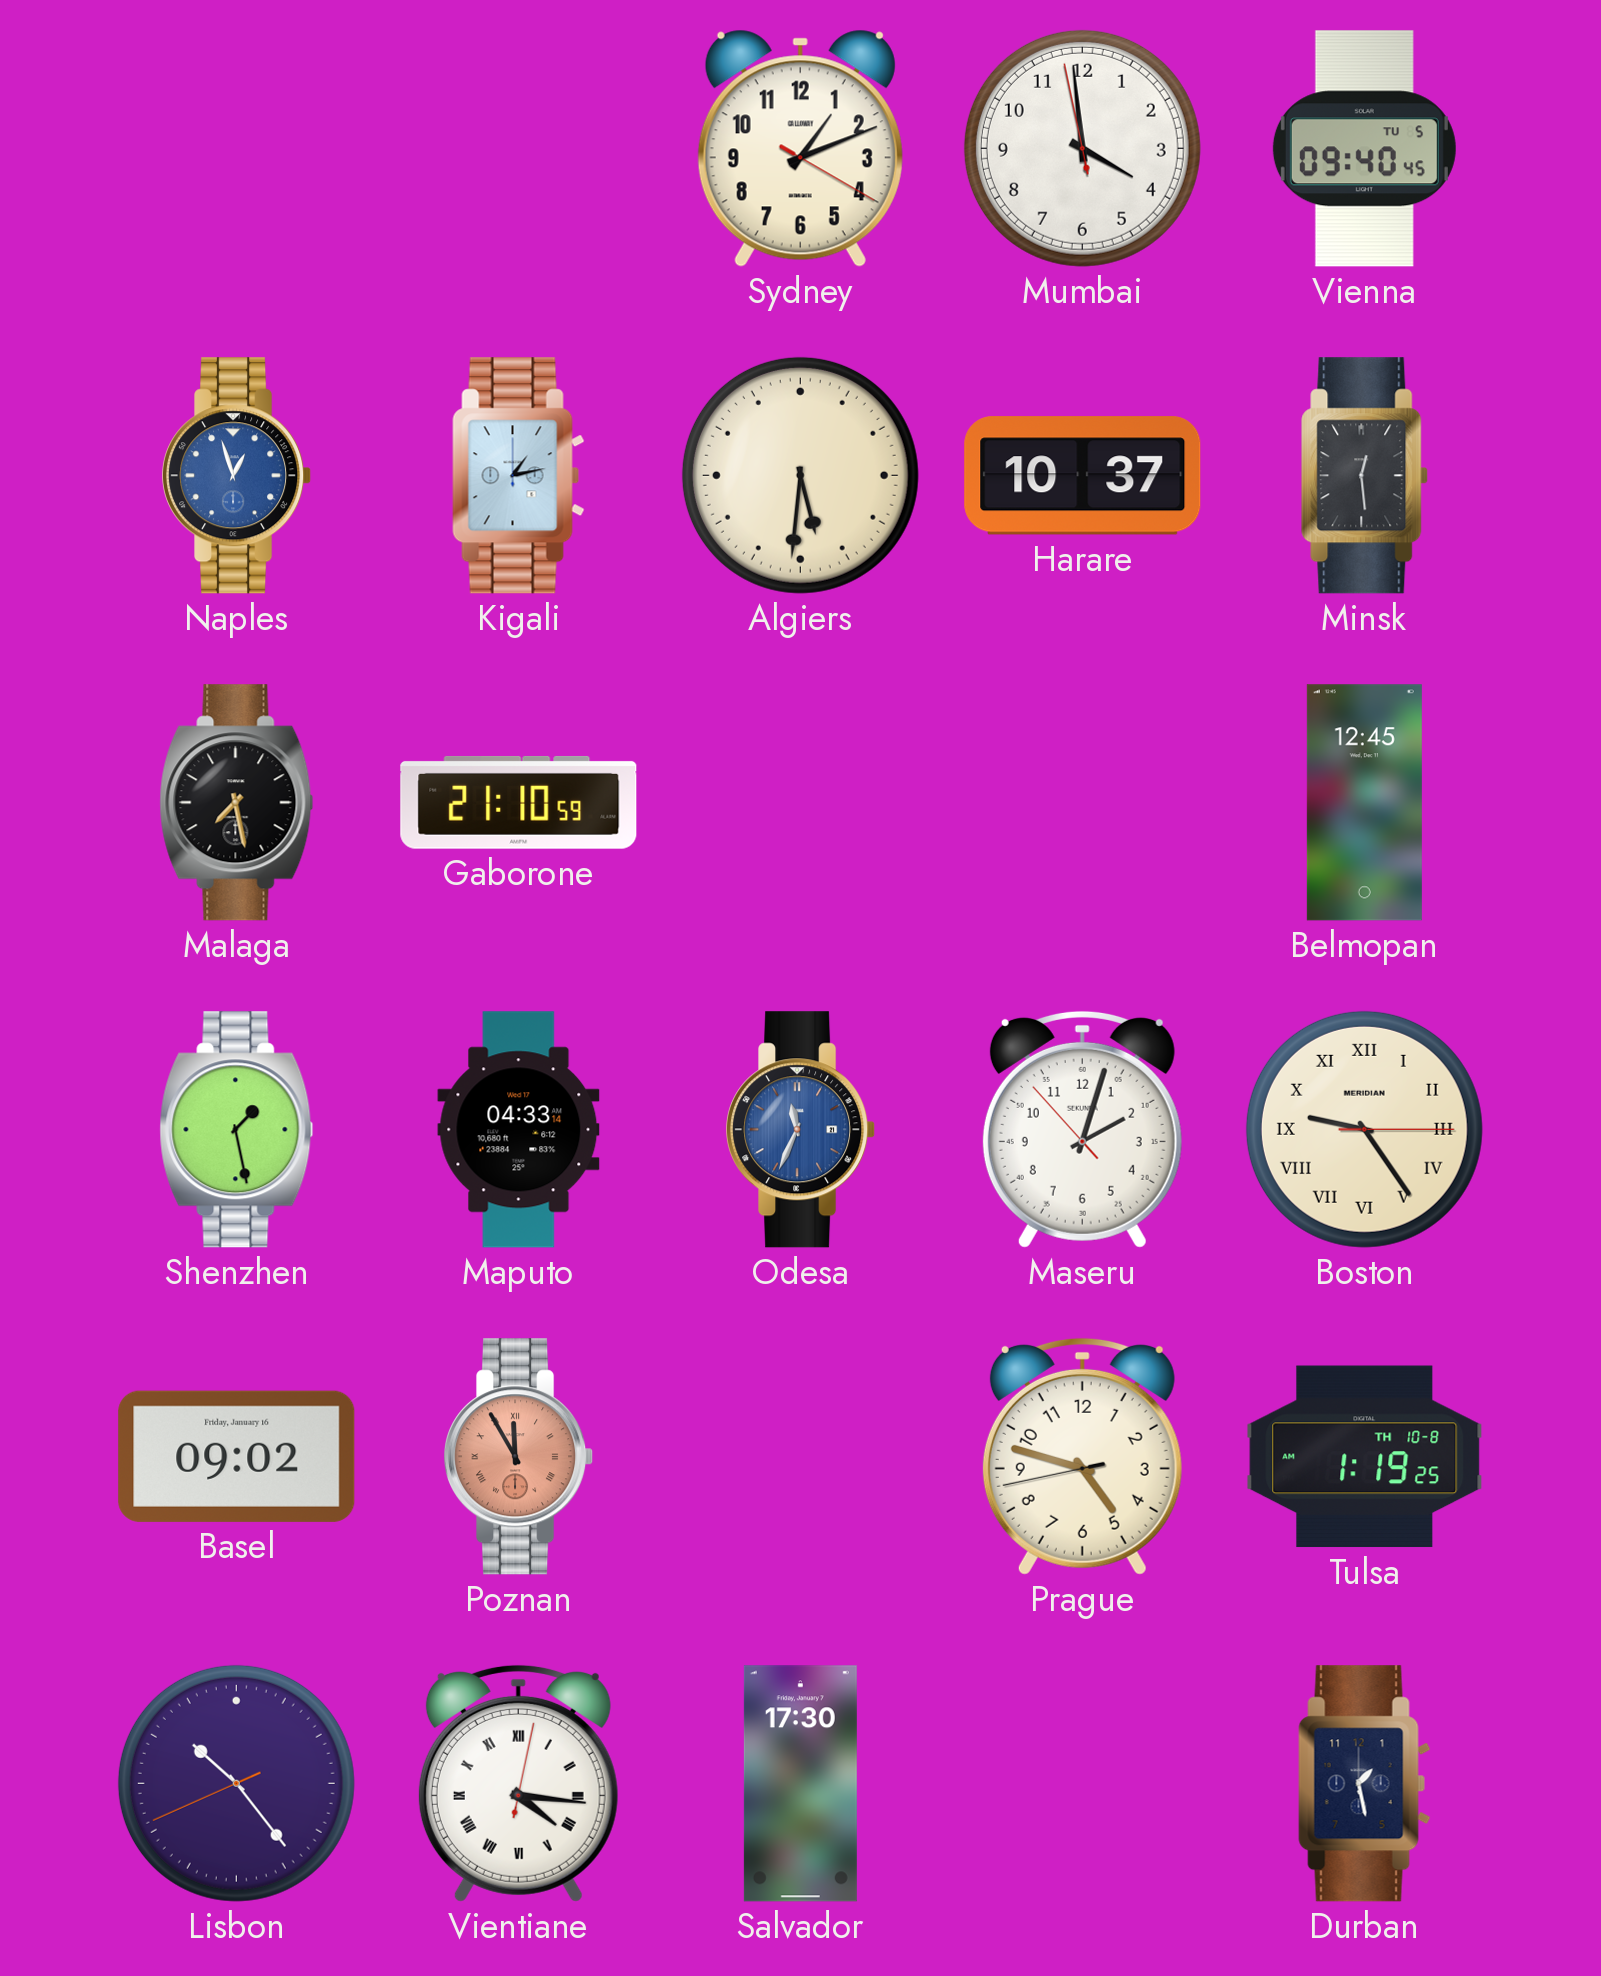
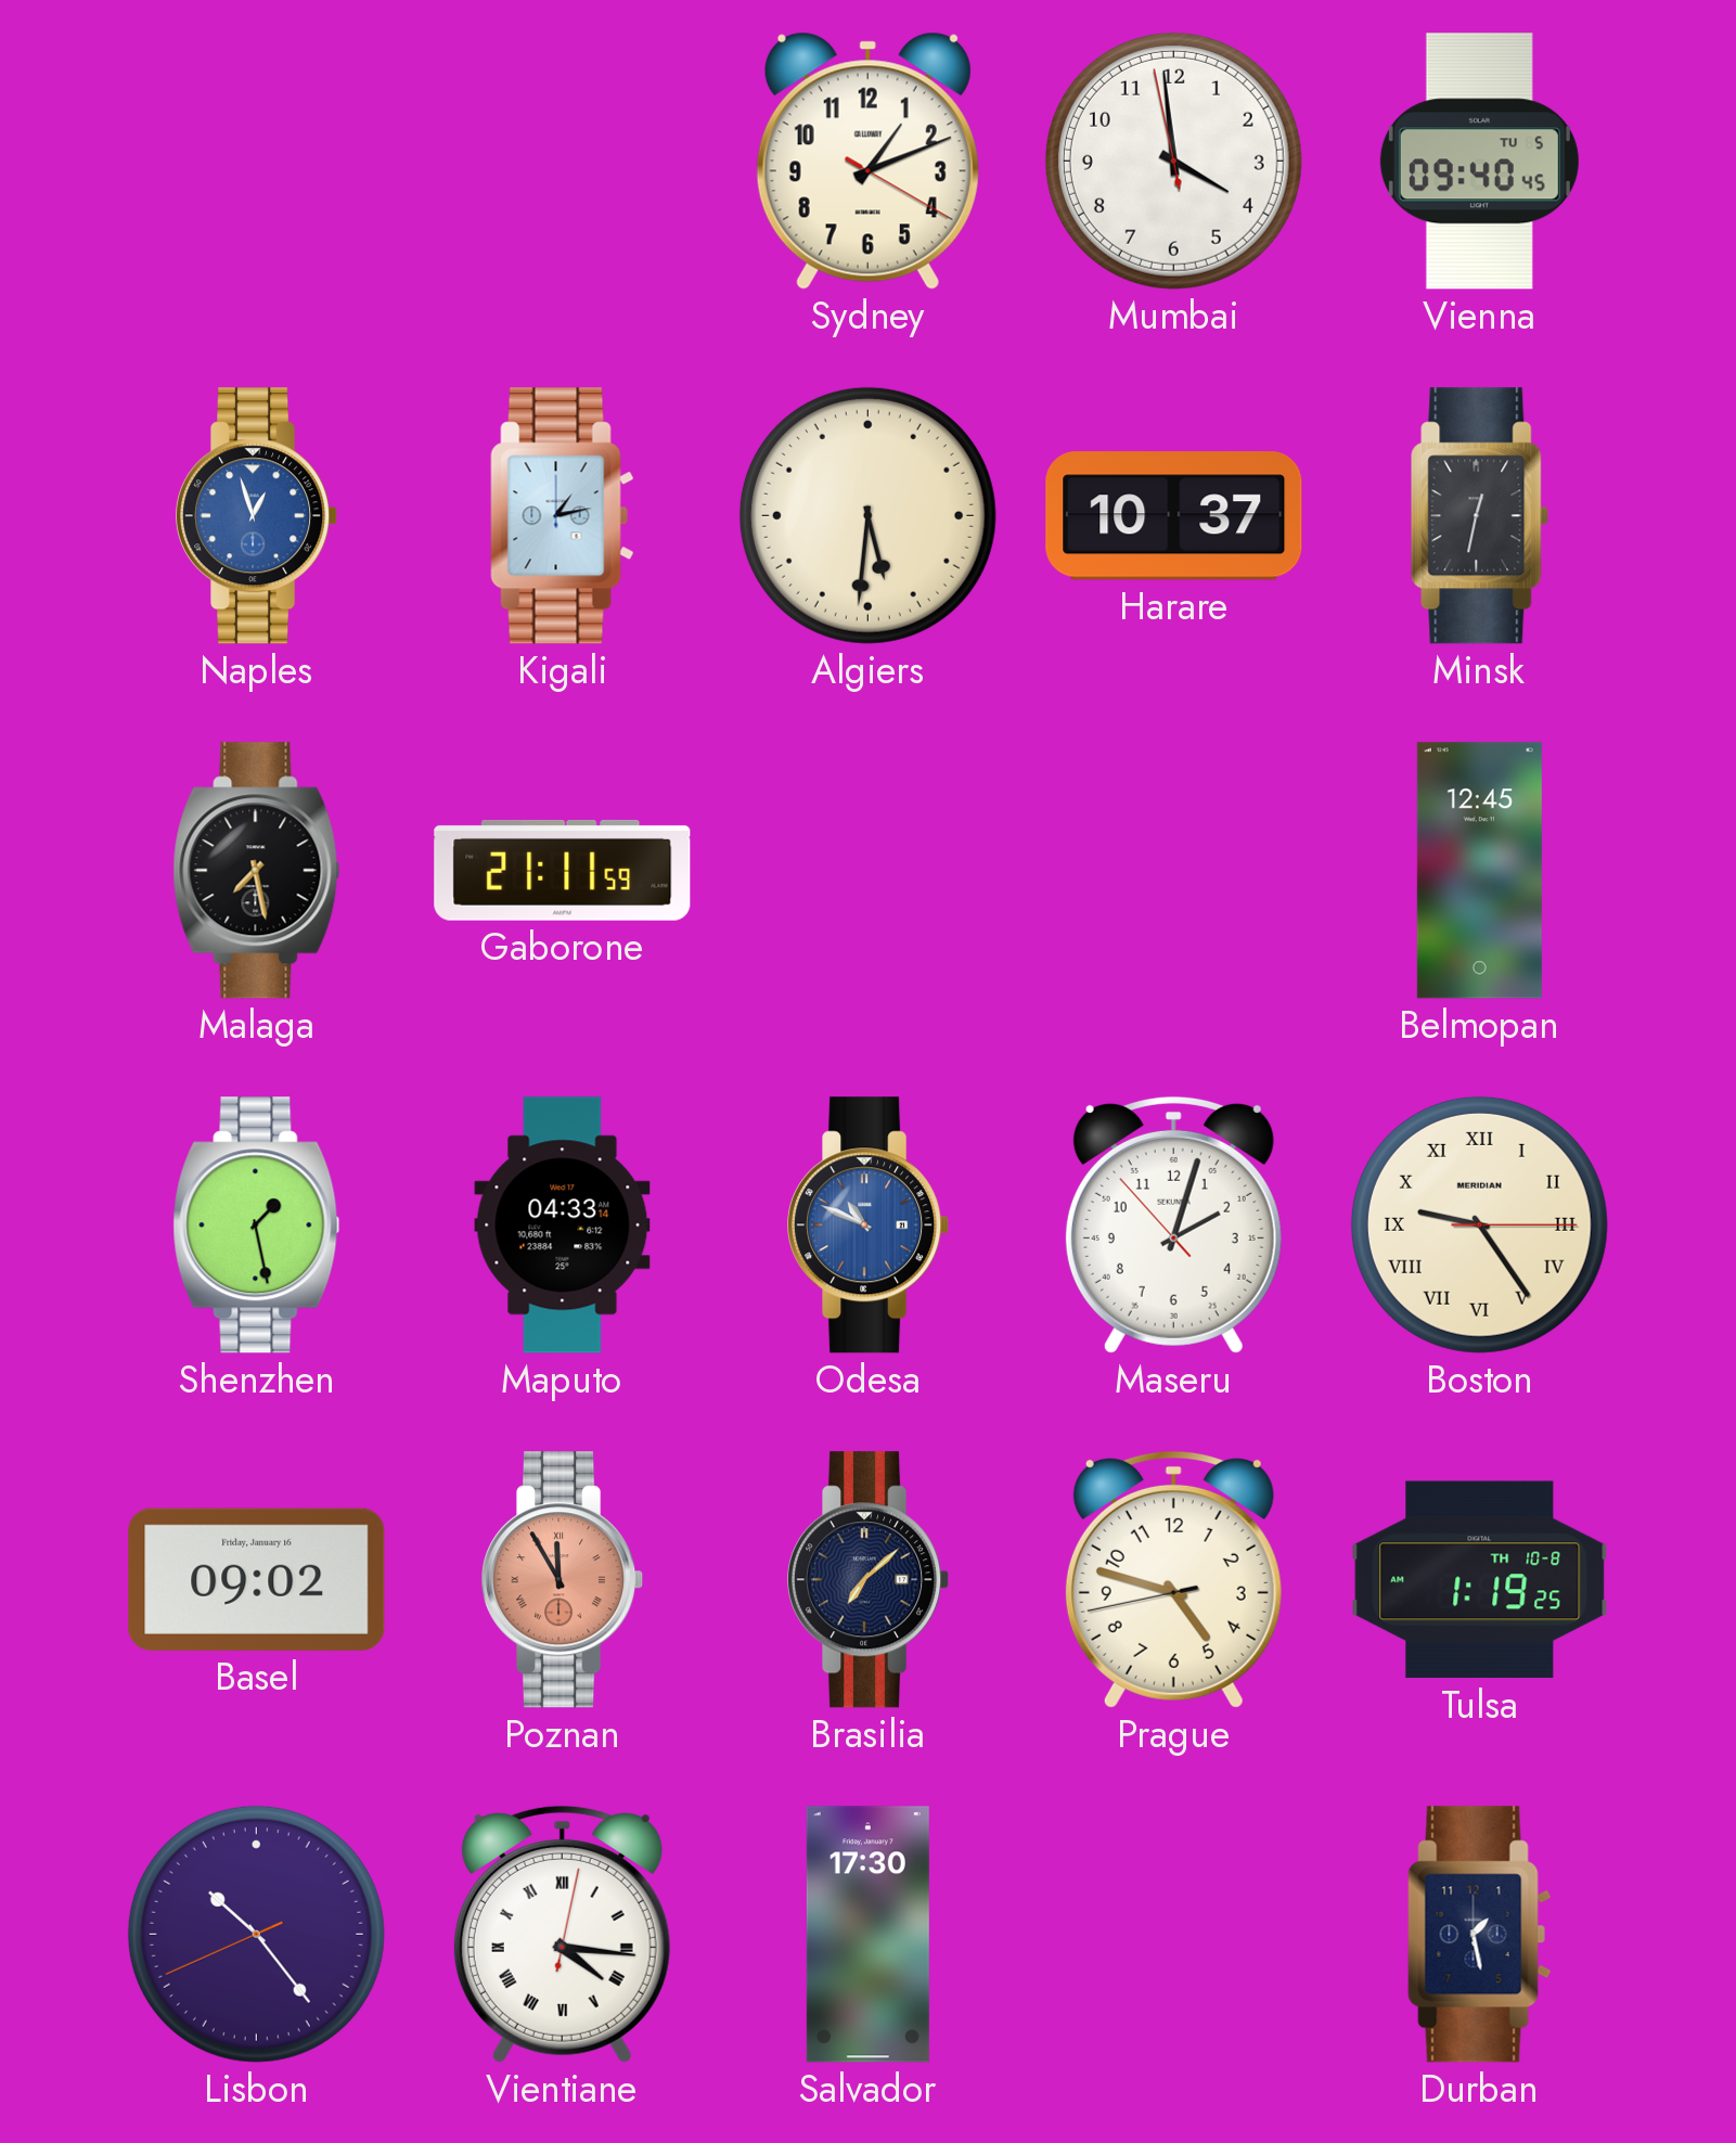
Minsk: 12:29 -> 12:32
Gaborone: 21:10 -> 21:11
Odesa: 11:34 -> 10:49
Brasilia: none -> 7:08
